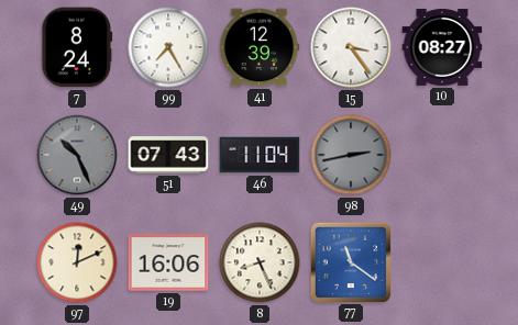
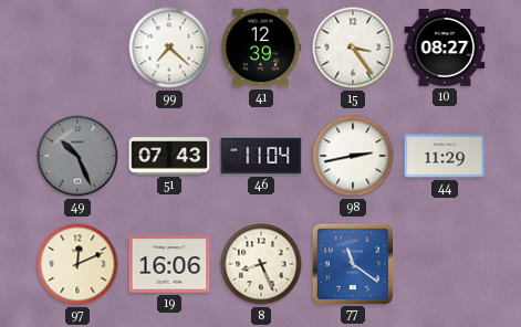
7: 8:24 -> none
99: 7:25 -> 7:22
98 dial: grey -> white
44: none -> 11:29
